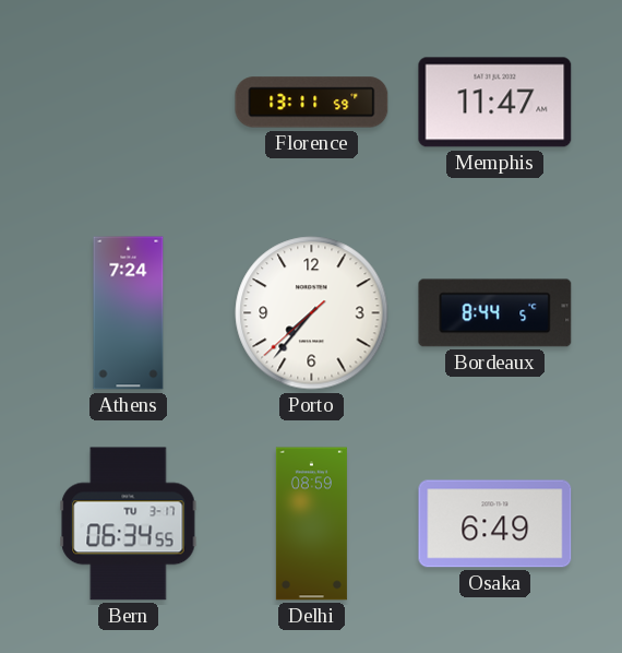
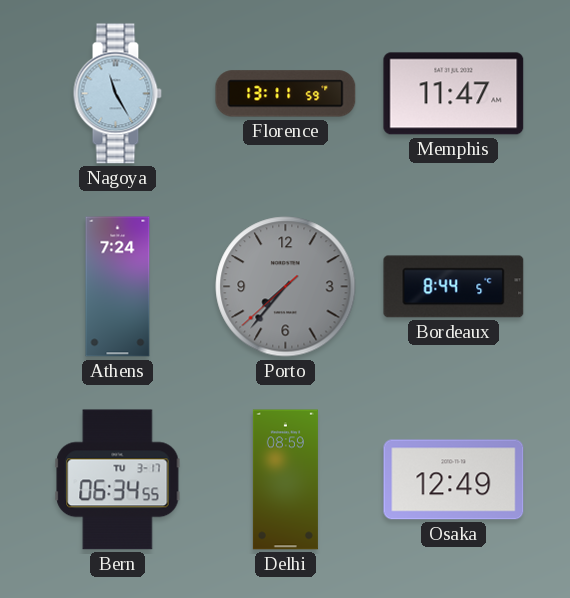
Nagoya: none -> 11:25
Porto dial: white -> grey
Osaka: 6:49 -> 12:49
